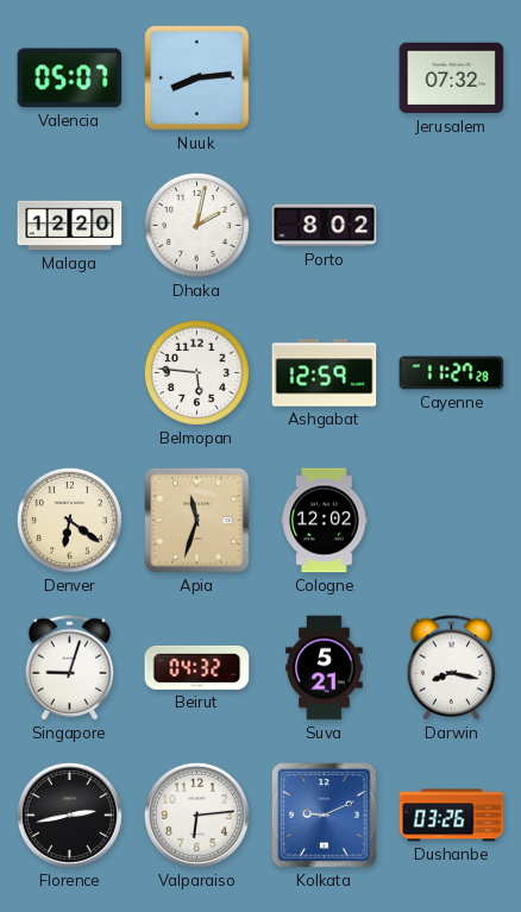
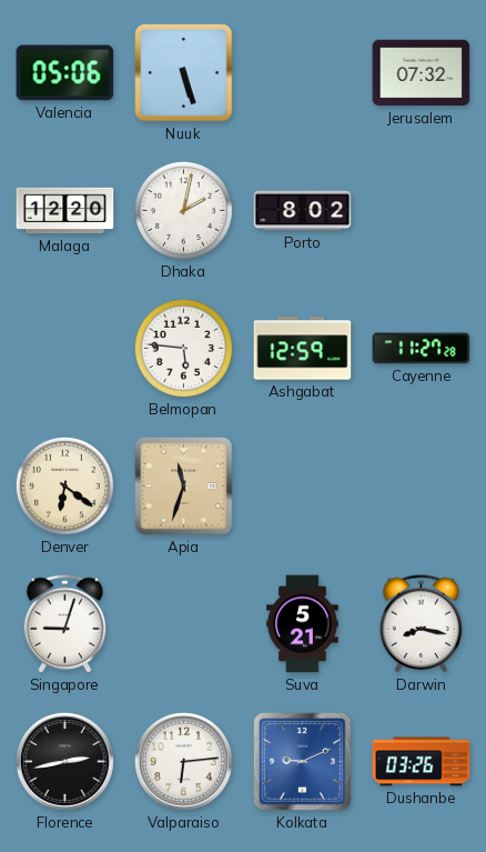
Valencia: 05:07 -> 05:06
Nuuk: 8:14 -> 5:27
Cologne: 12:02 -> none
Beirut: 04:32 -> none
